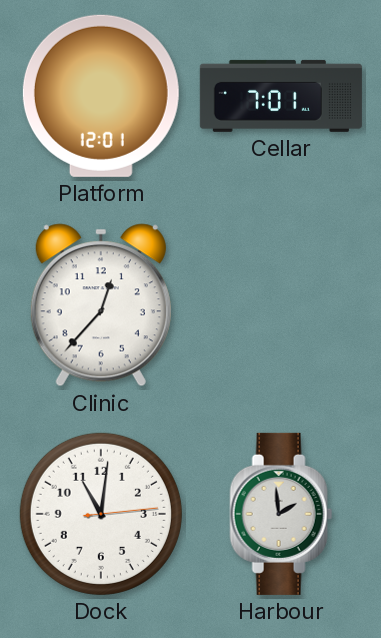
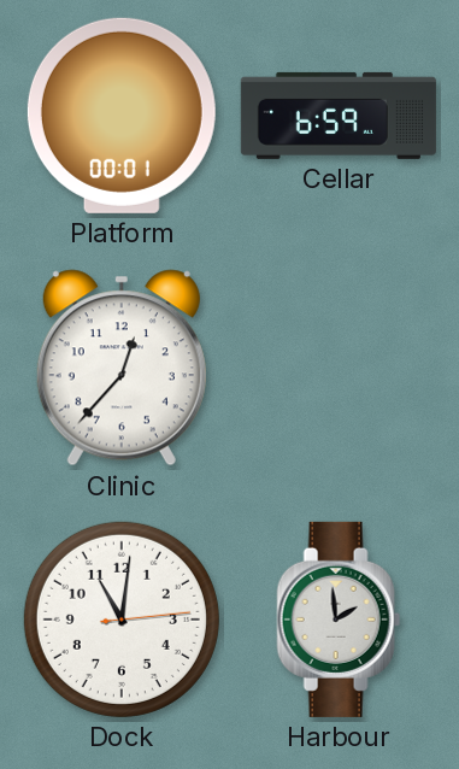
Platform: 12:01 -> 00:01
Cellar: 7:01 -> 6:59
